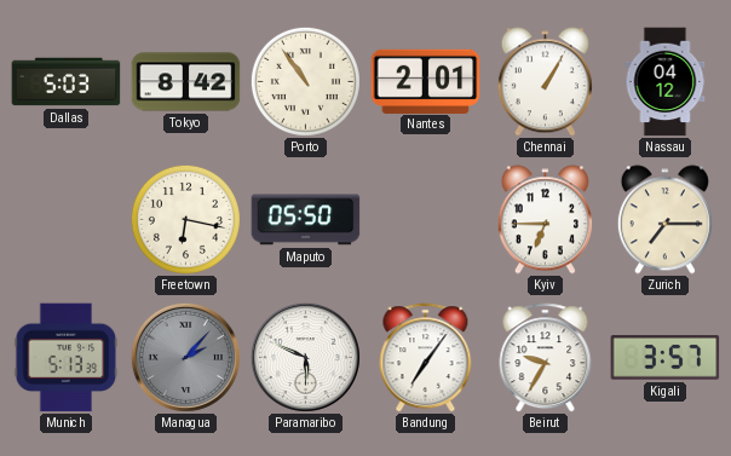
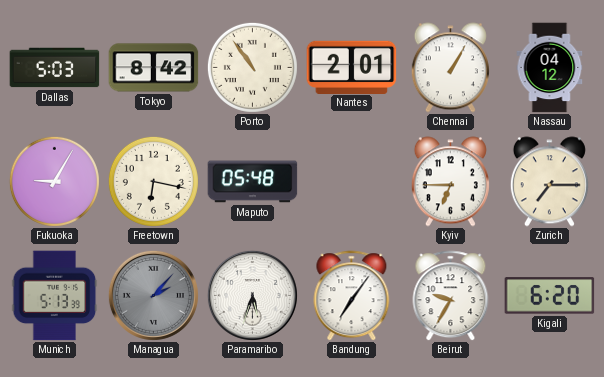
Fukuoka: none -> 9:05
Maputo: 05:50 -> 05:48
Paramaribo: 5:49 -> 5:33
Kigali: 3:57 -> 6:20
